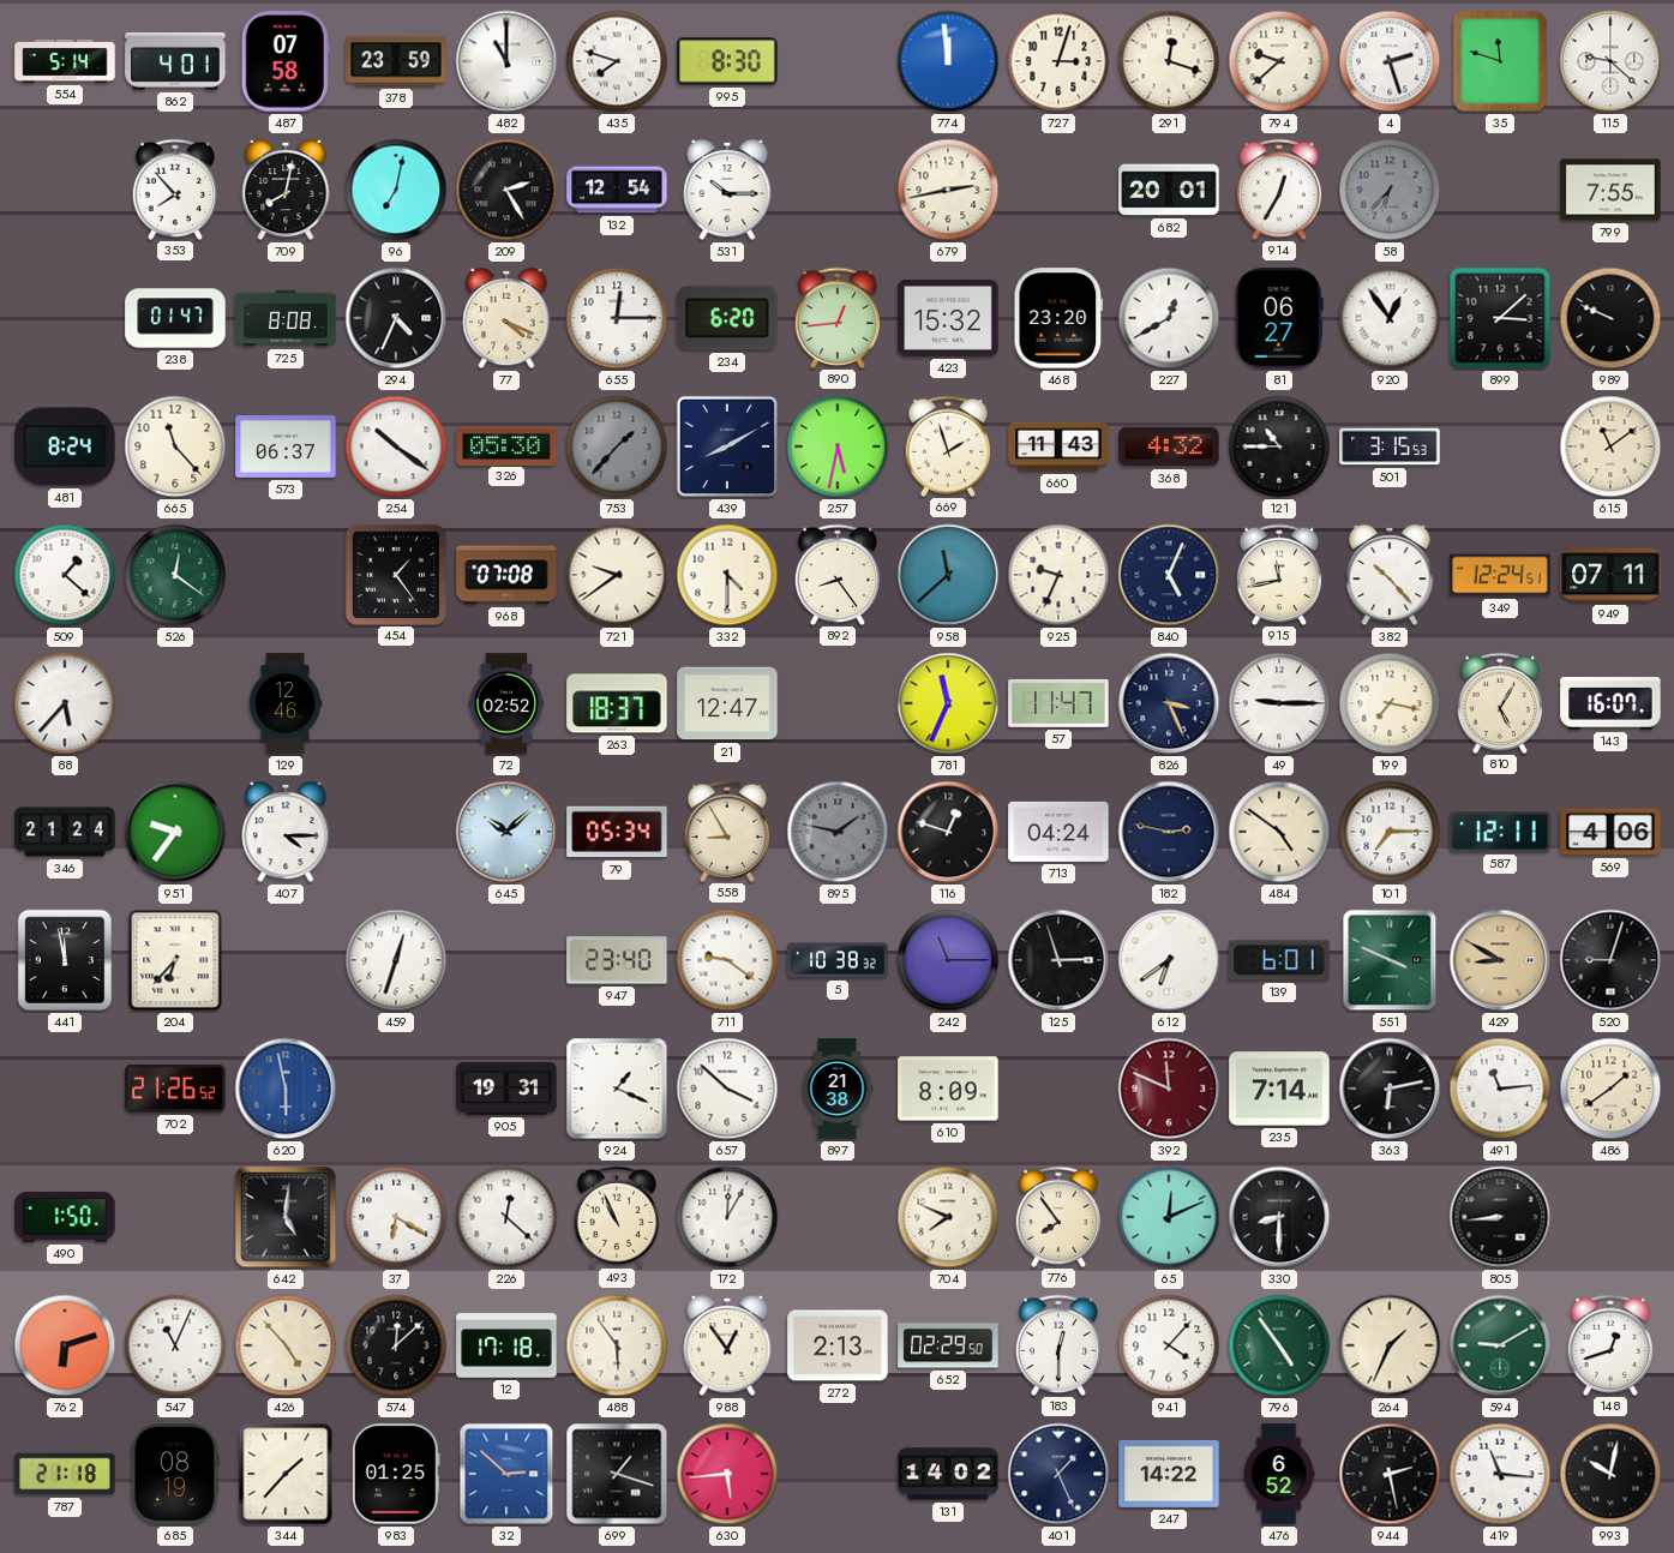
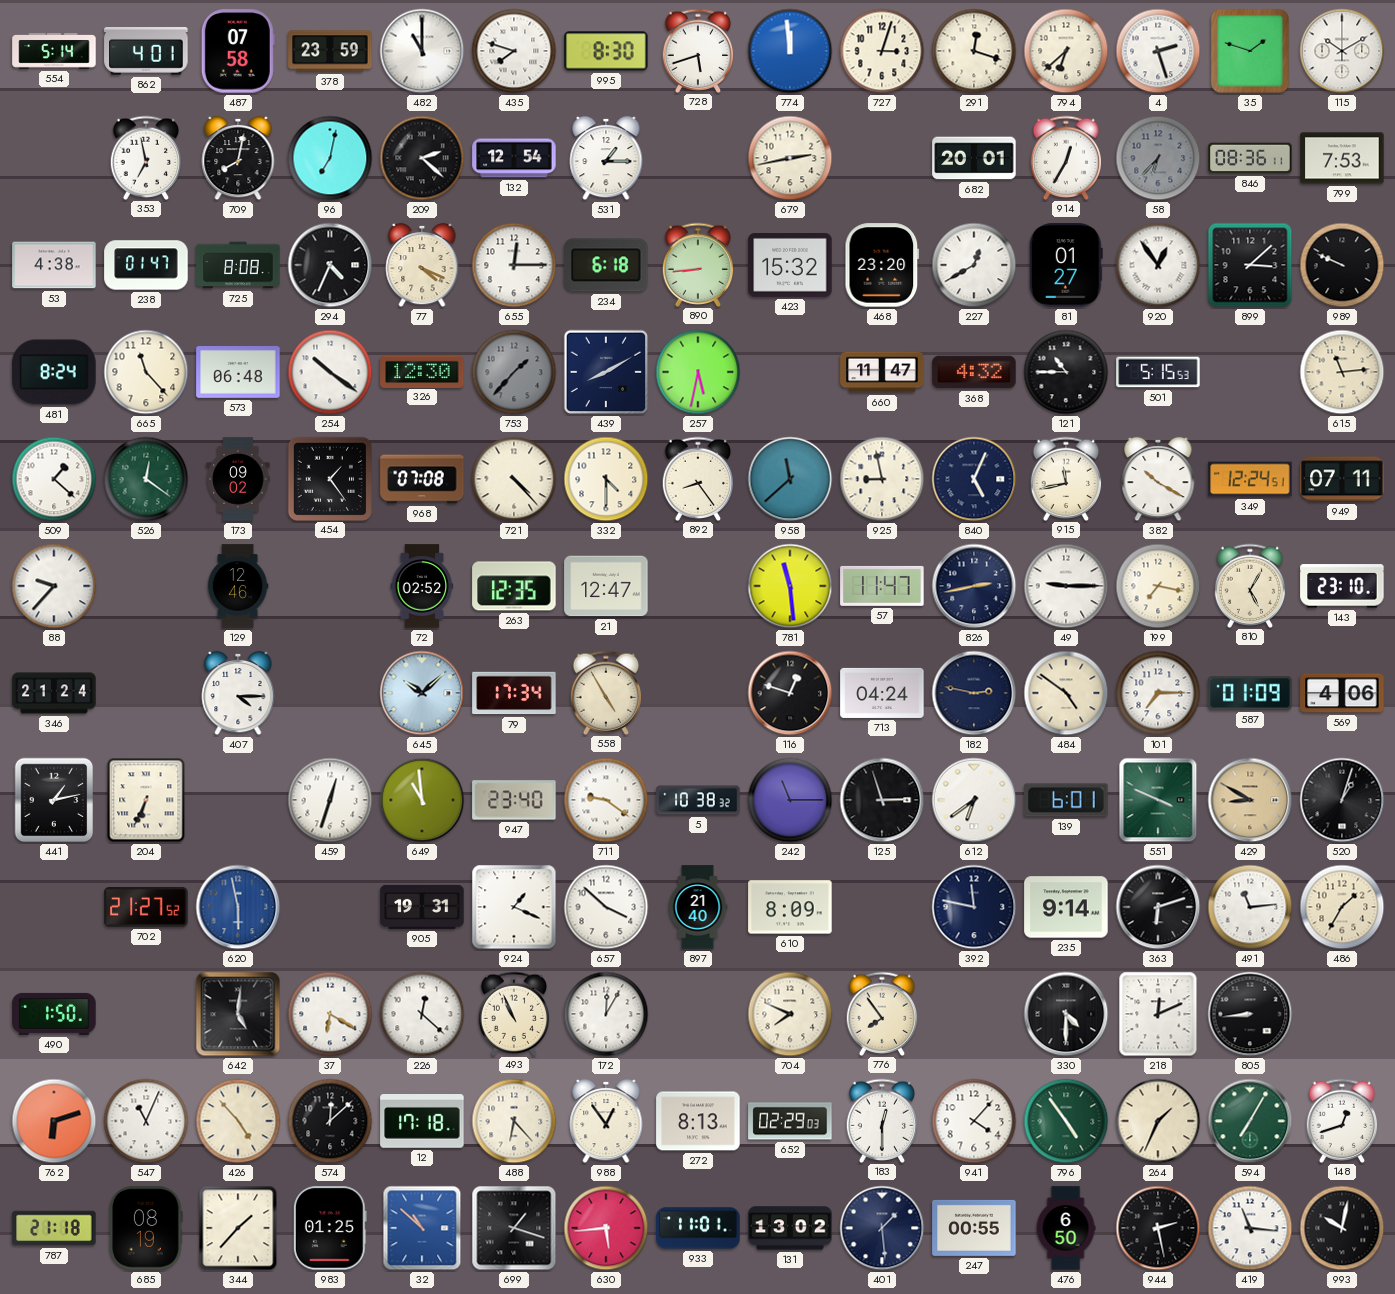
728: none -> 5:42
794: 9:38 -> 6:38
35: 11:48 -> 1:48
115: 9:22 -> 10:10
353: 7:53 -> 6:58
209: 2:25 -> 2:22
531: 10:15 -> 1:15
846: none -> 08:36
799: 7:55 -> 7:53
53: none -> 4:38
234: 6:20 -> 6:18
890: 12:44 -> 8:44
81: 06:27 -> 01:27
573: 06:37 -> 06:48
326: 05:30 -> 12:30
669: 1:57 -> none
660: 11:43 -> 11:47
501: 3:15 -> 5:15
615: 11:09 -> 11:14
173: none -> 09:02
721: 9:39 -> 4:23
925: 9:34 -> 8:58
382: 10:23 -> 10:20
88: 5:37 -> 9:37
263: 18:37 -> 12:35
781: 11:34 -> 11:29
826: 3:26 -> 2:43
143: 16:07 -> 23:10
951: 9:36 -> none
79: 05:34 -> 17:34
558: 8:55 -> 4:55
895: 1:47 -> none
587: 12:11 -> 01:09
441: 11:58 -> 1:13
204: 6:37 -> 6:34
649: none -> 10:59
520: 9:03 -> 1:03
702: 21:26 -> 21:27
897: 21:38 -> 21:40
392: 11:49 -> 11:47
392 dial: burgundy -> navy
235: 7:14 -> 9:14
363: 6:13 -> 6:12
486: 1:39 -> 1:35
65: 12:11 -> none
330: 8:30 -> 4:30
218: none -> 12:11
488: 5:54 -> 6:23
272: 2:13 -> 8:13
652: 02:29:50 -> 02:29:03
594: 9:10 -> 7:05
32: 2:52 -> 10:52
933: none -> 11:01
131: 14:02 -> 13:02
401: 1:26 -> 1:29
247: 14:22 -> 00:55
476: 6:52 -> 6:50
